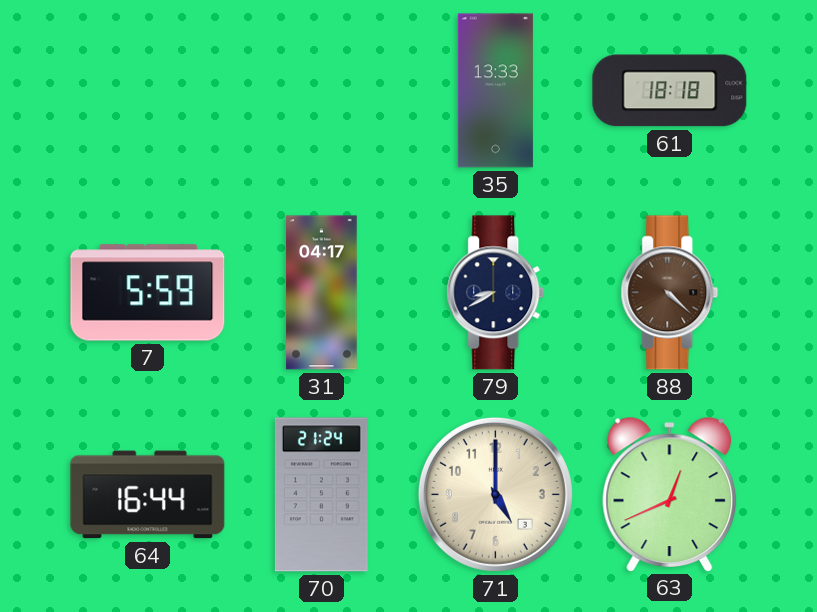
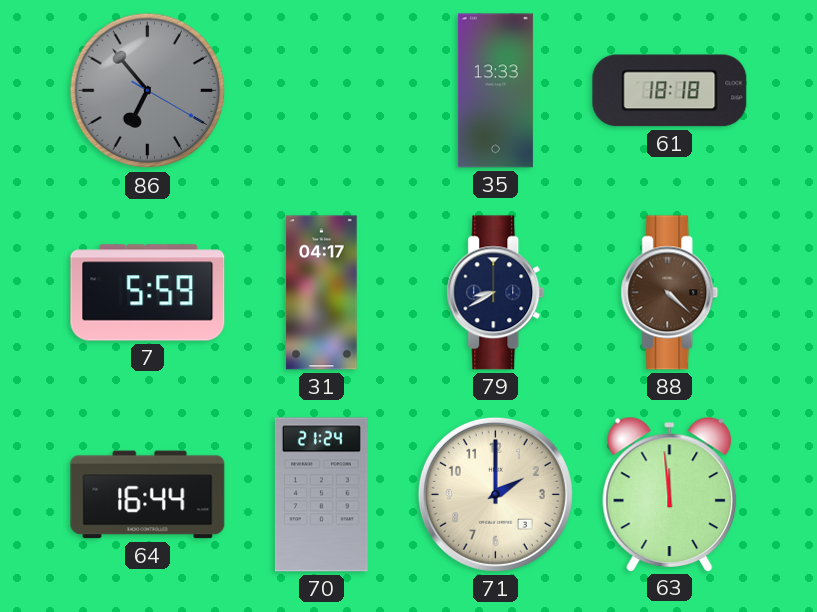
86: none -> 6:53
71: 5:00 -> 2:00
63: 12:41 -> 11:59
